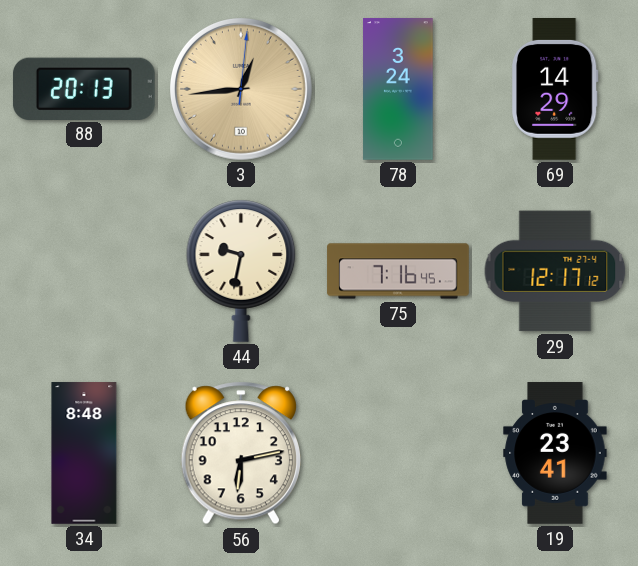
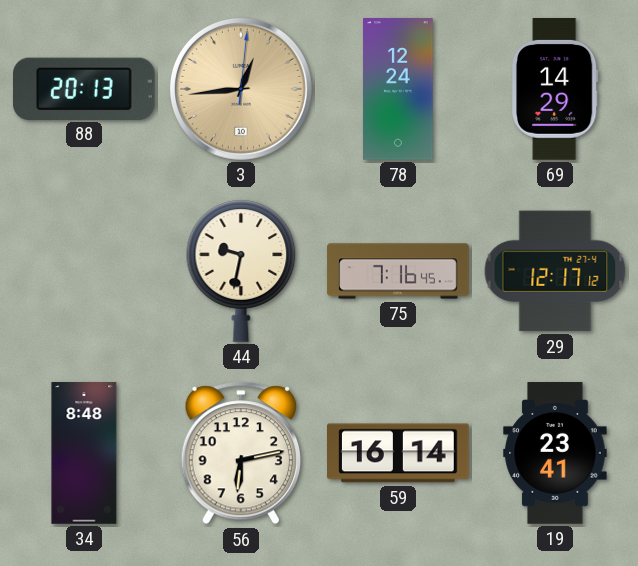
78: 3:24 -> 12:24
59: none -> 16:14
